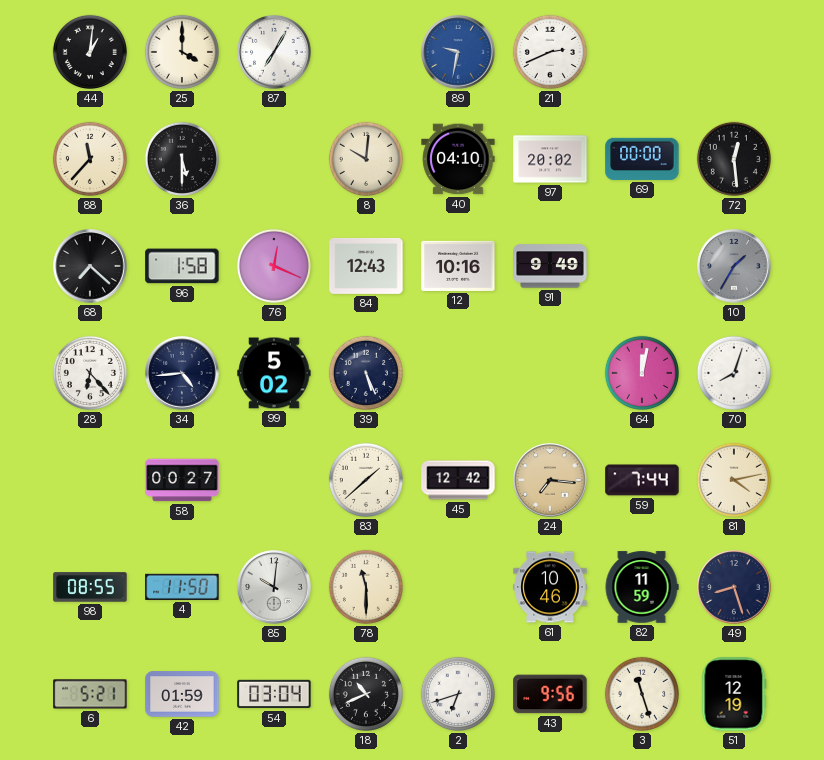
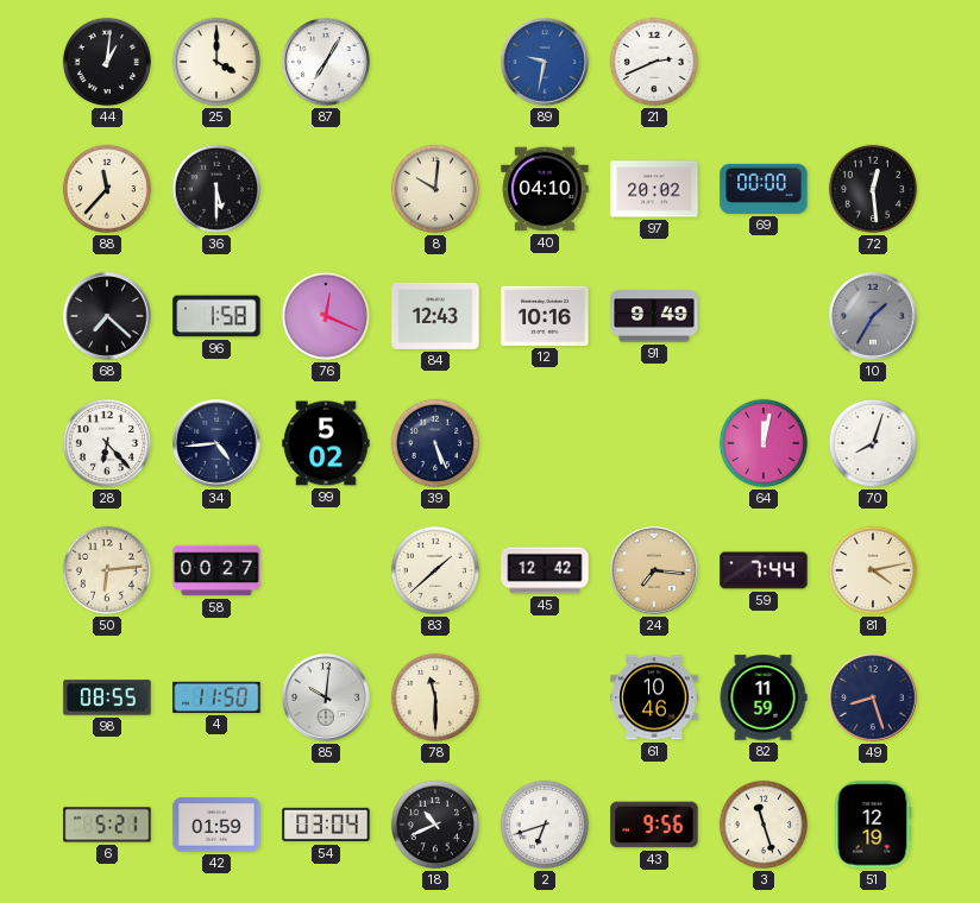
50: none -> 6:14
